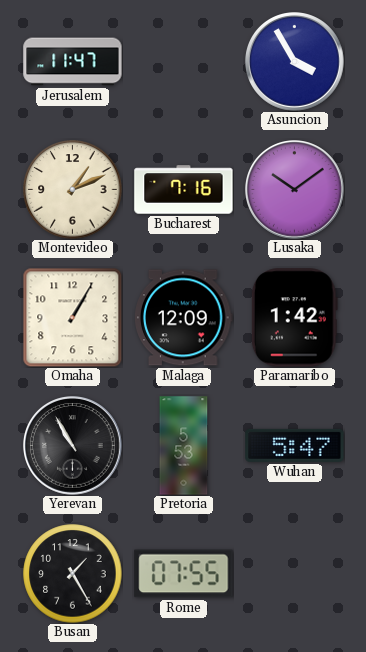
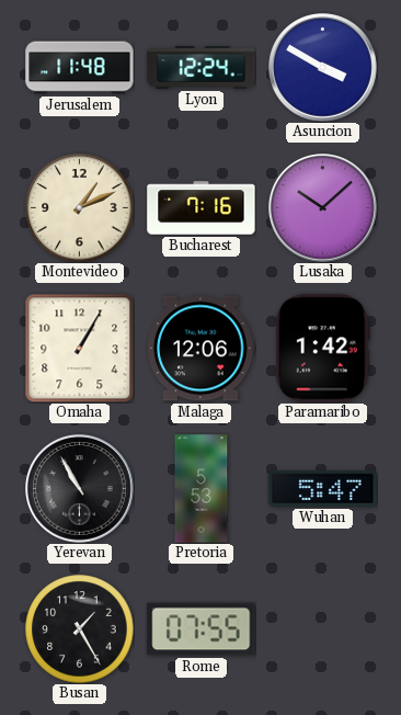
Jerusalem: 11:47 -> 11:48
Lyon: none -> 12:24
Asuncion: 3:55 -> 3:50
Lusaka: 10:09 -> 10:08
Malaga: 12:09 -> 12:06
